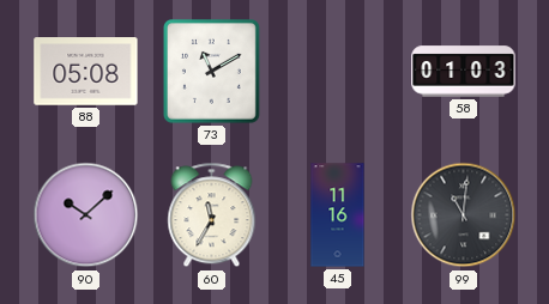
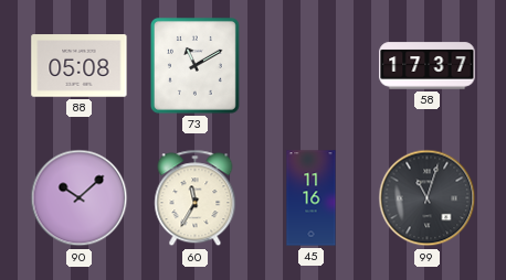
58: 01:03 -> 17:37
99: 11:01 -> 11:03
